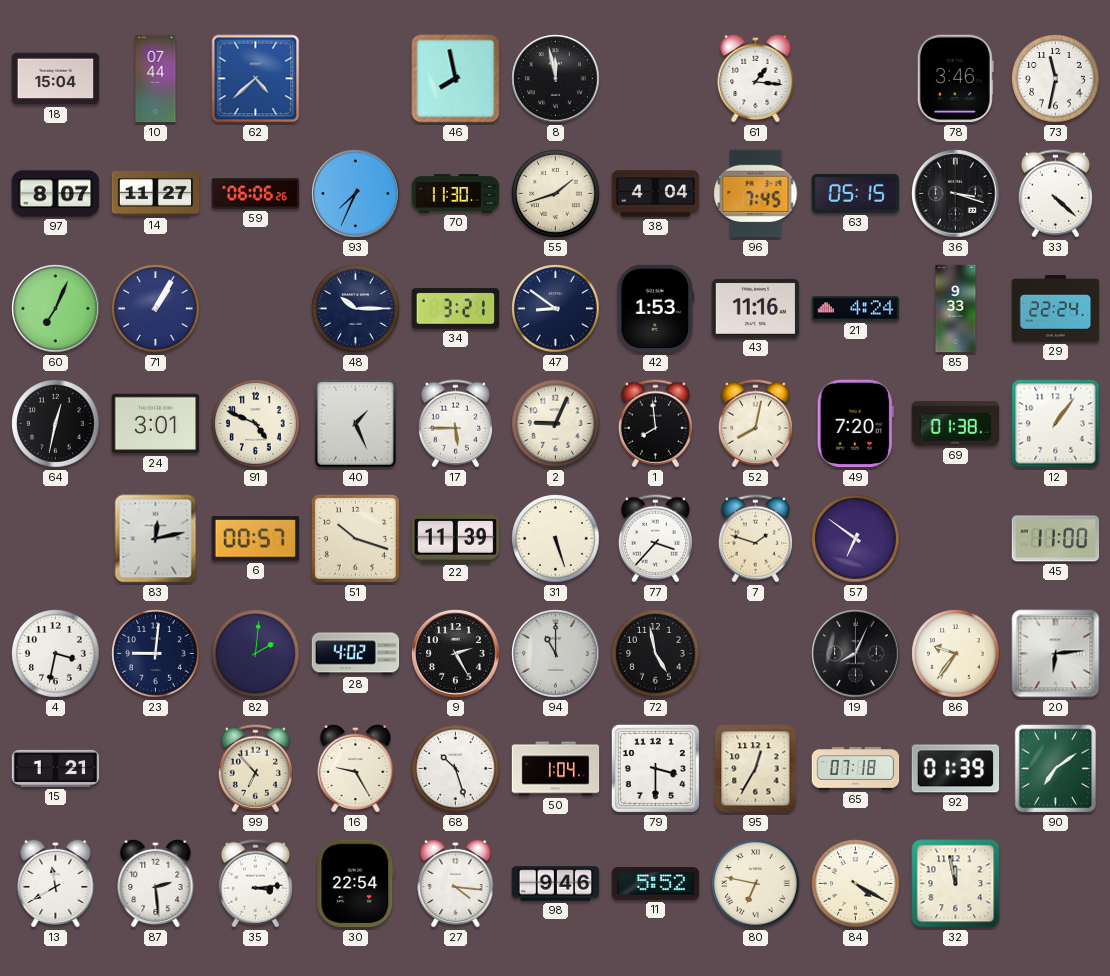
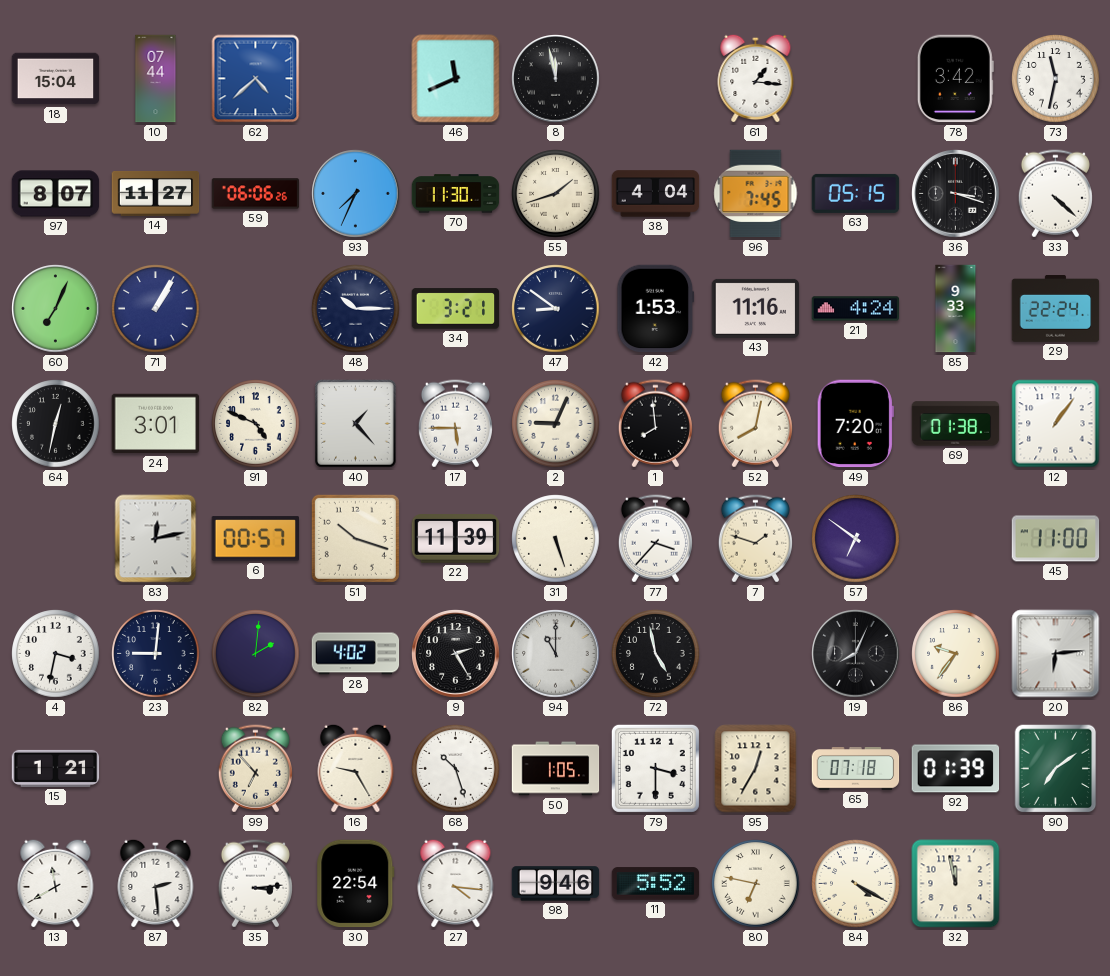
46: 7:58 -> 11:41
78: 3:46 -> 3:42
40: 1:26 -> 1:23
50: 1:04 -> 1:05
